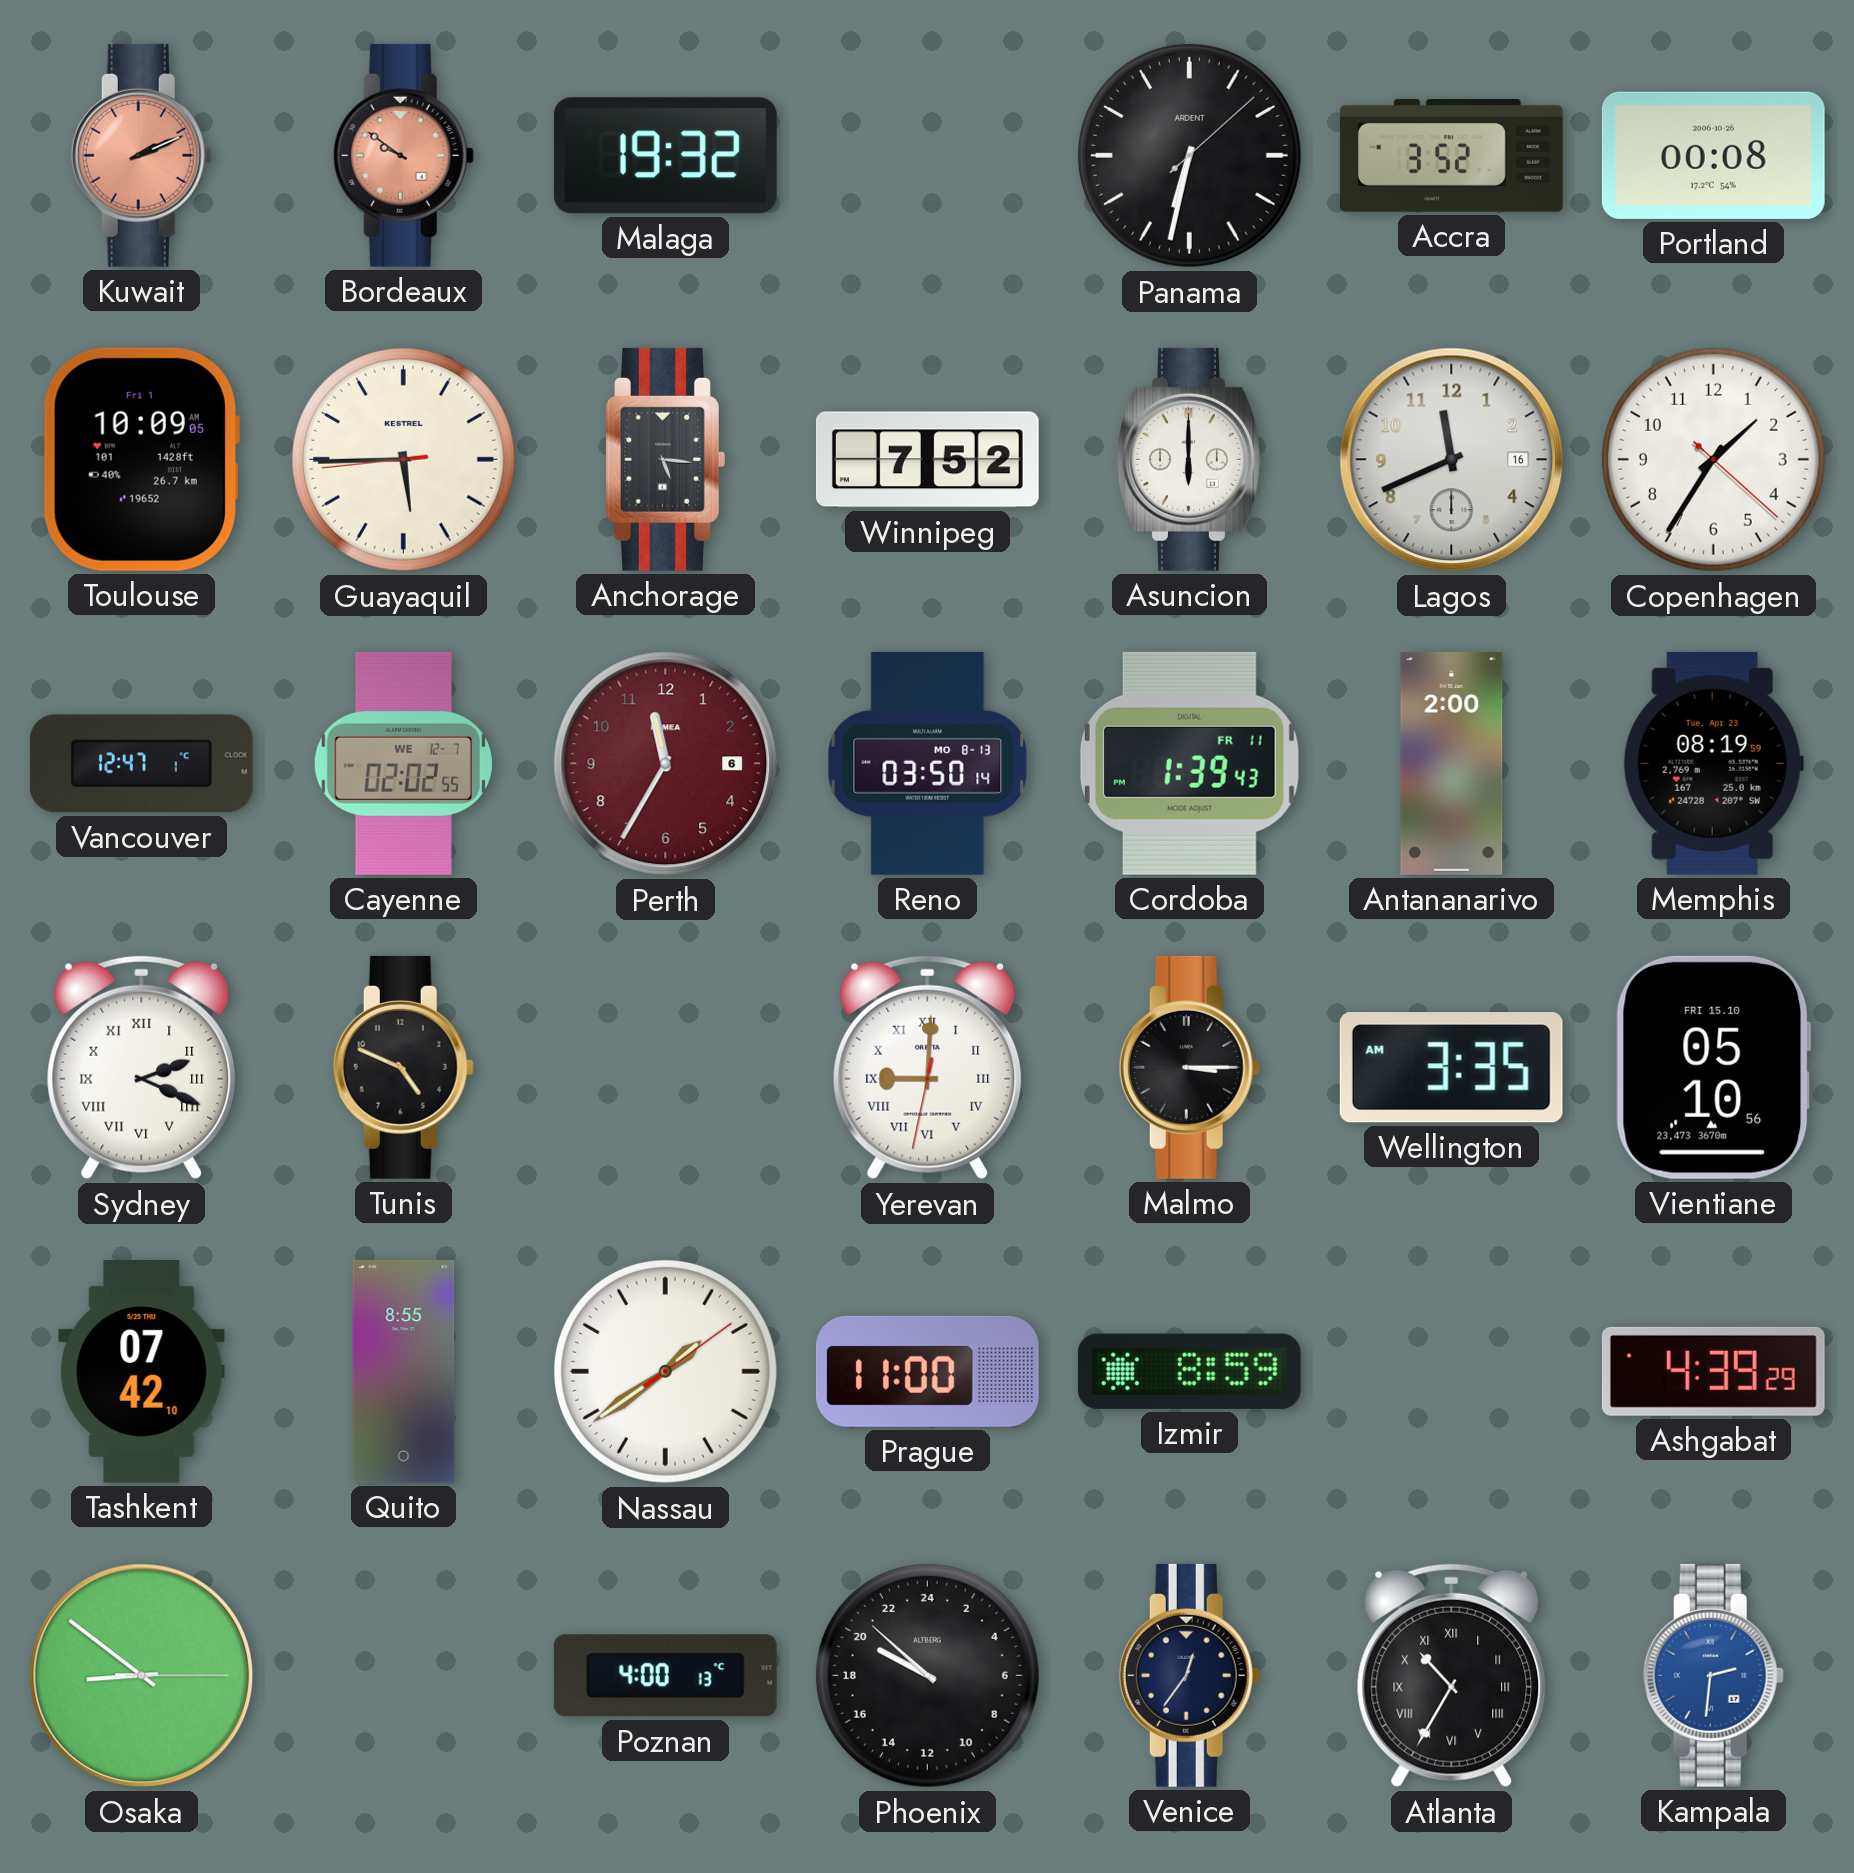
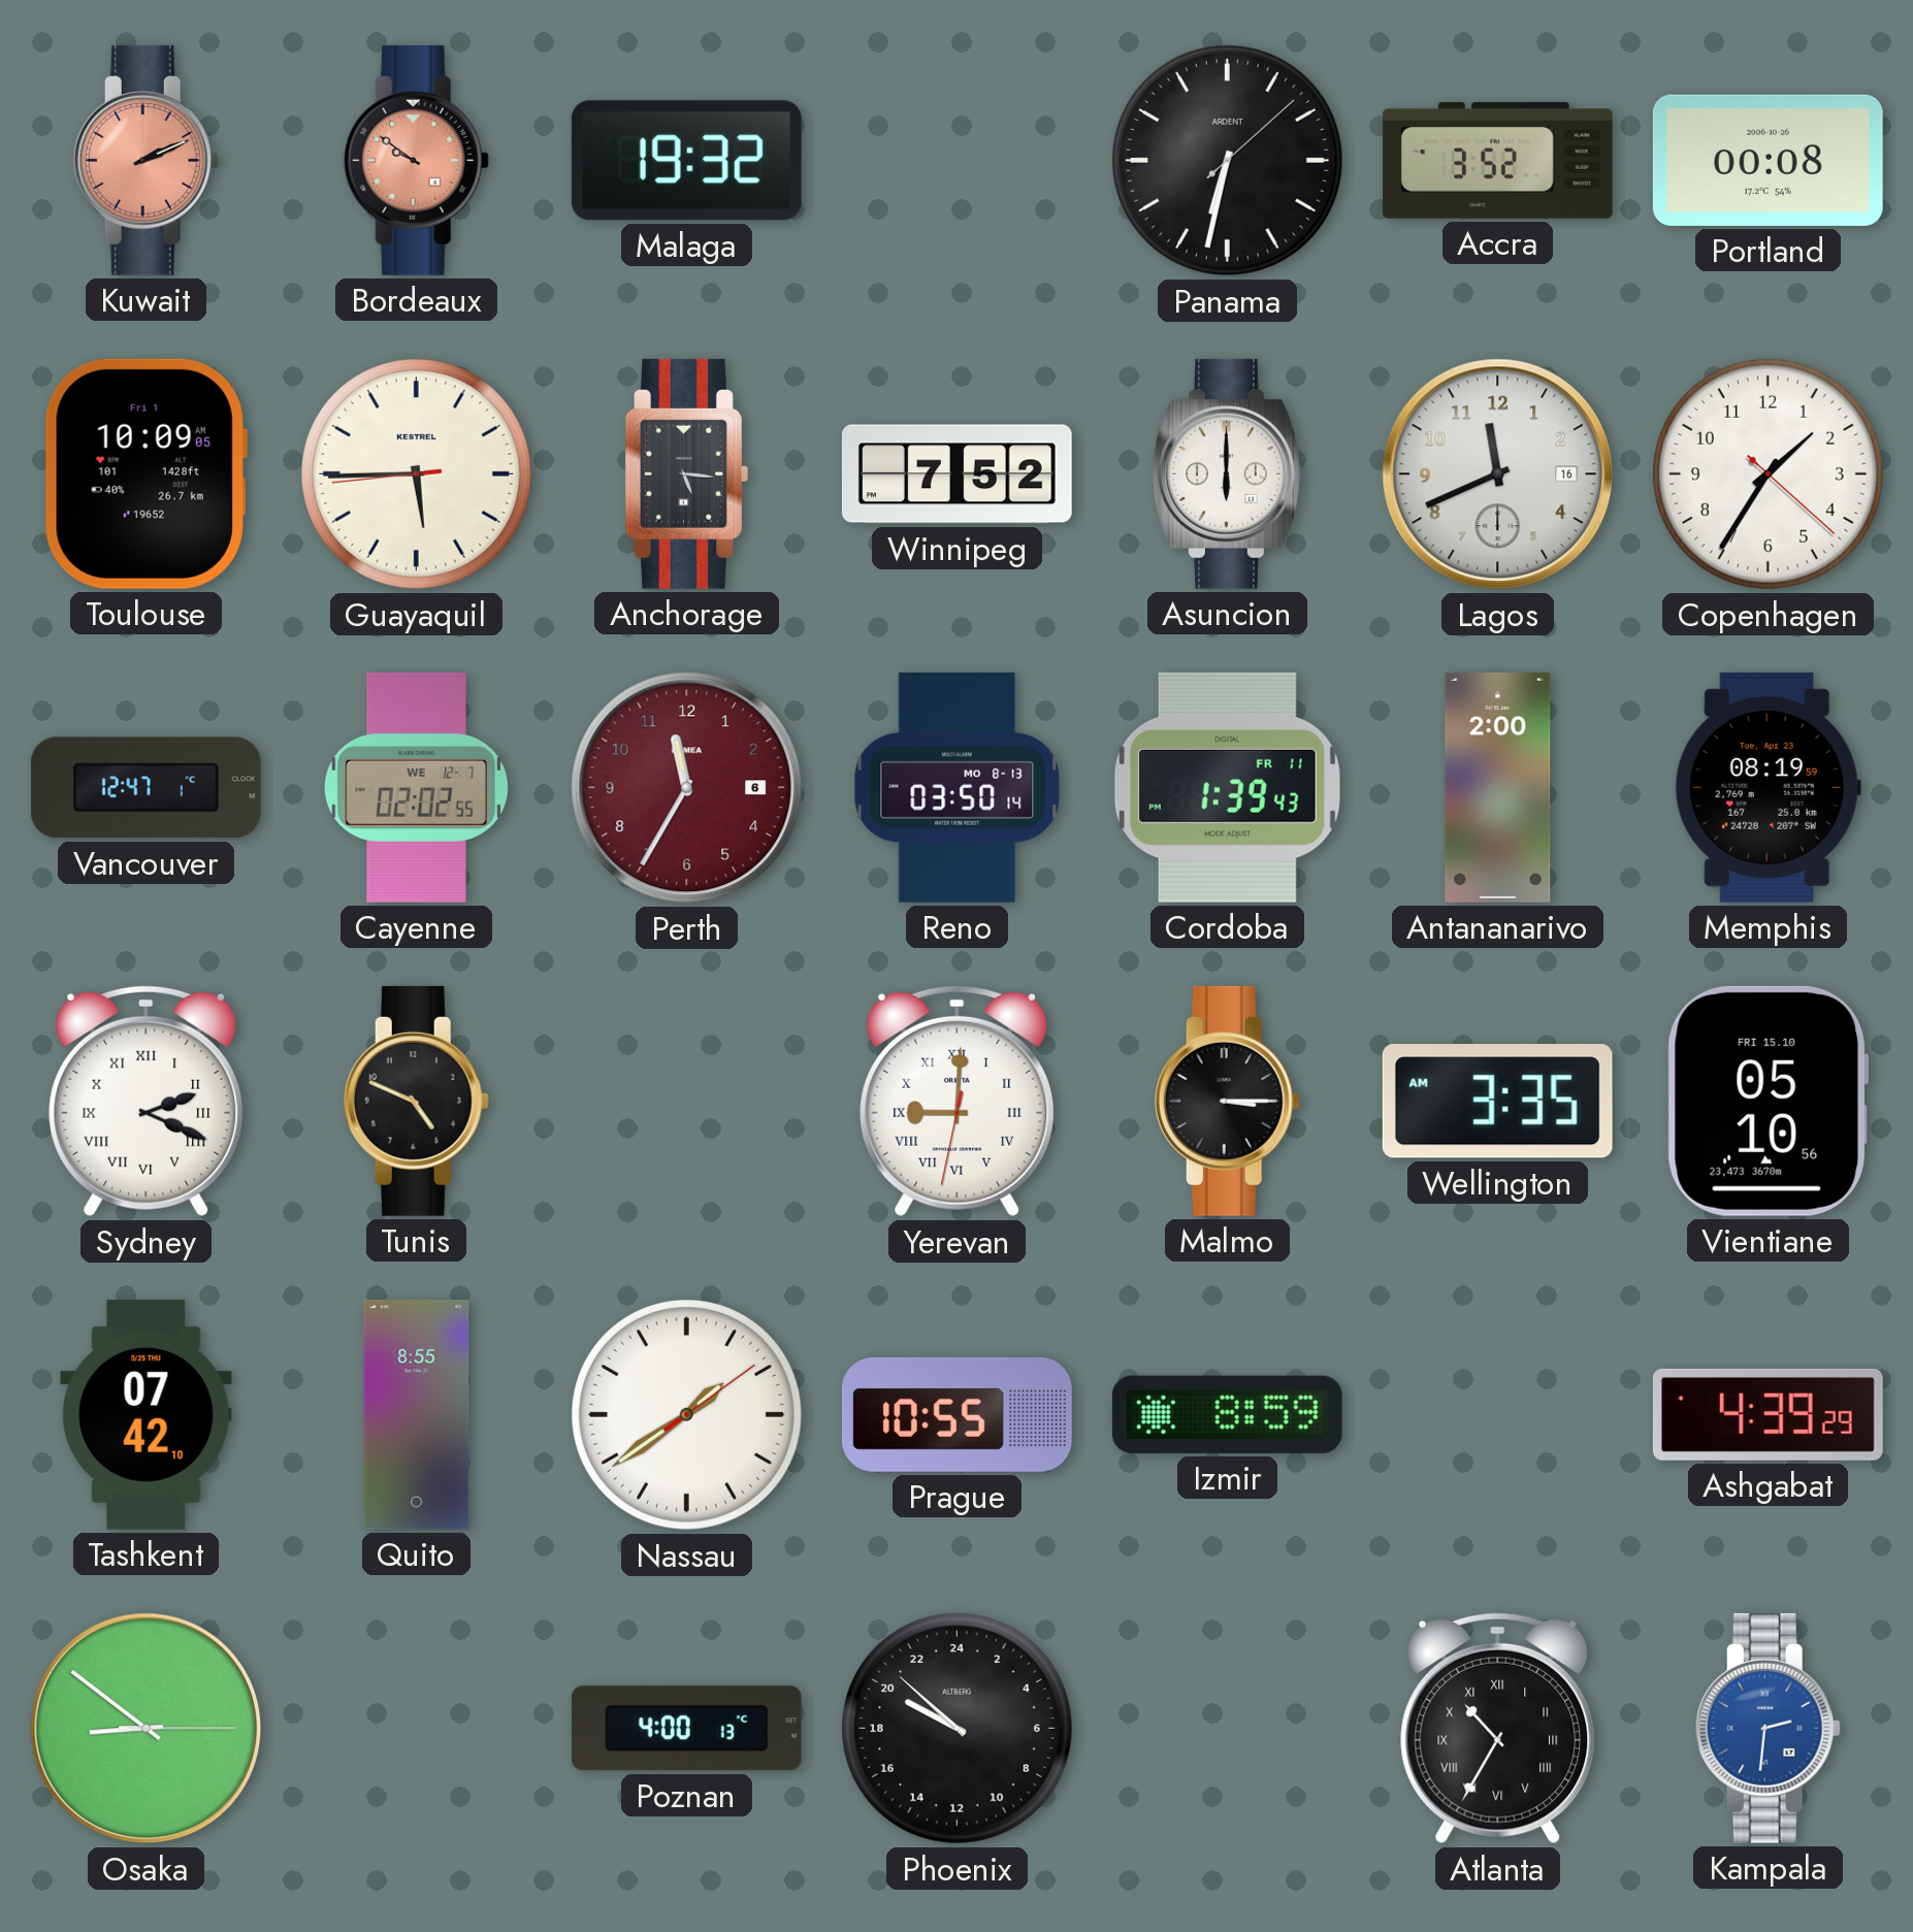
Prague: 11:00 -> 10:55
Venice: 12:36 -> none
